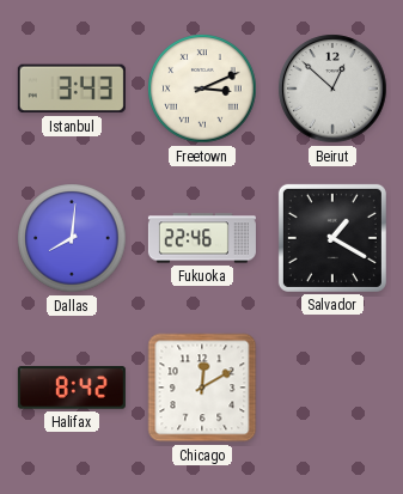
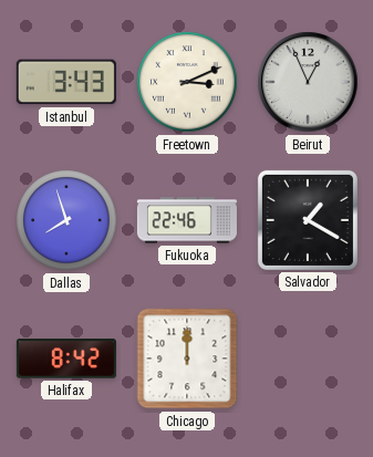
Beirut: 12:52 -> 12:56
Dallas: 8:01 -> 7:57
Chicago: 12:10 -> 12:00
